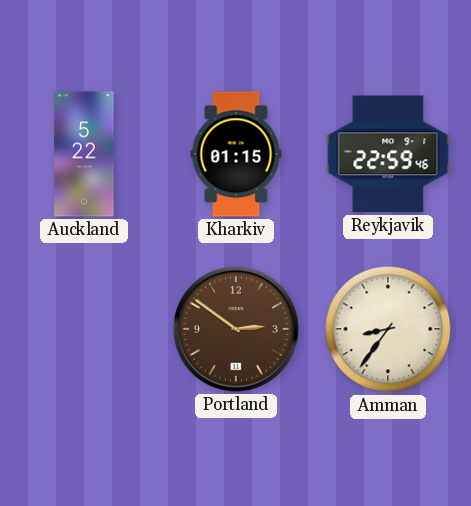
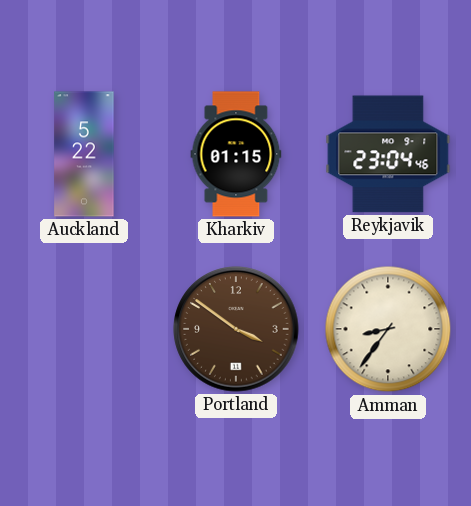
Reykjavik: 22:59 -> 23:04
Portland: 2:51 -> 3:51
